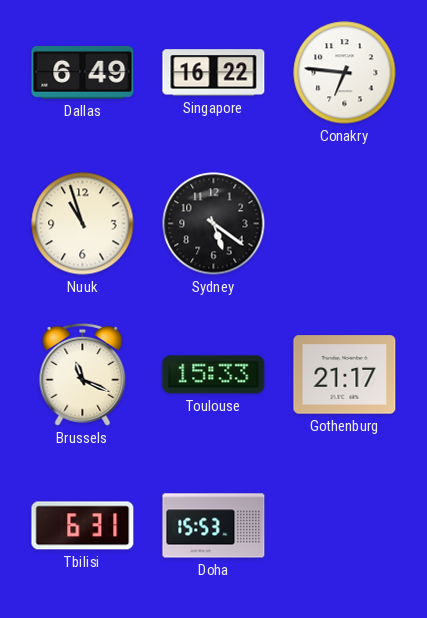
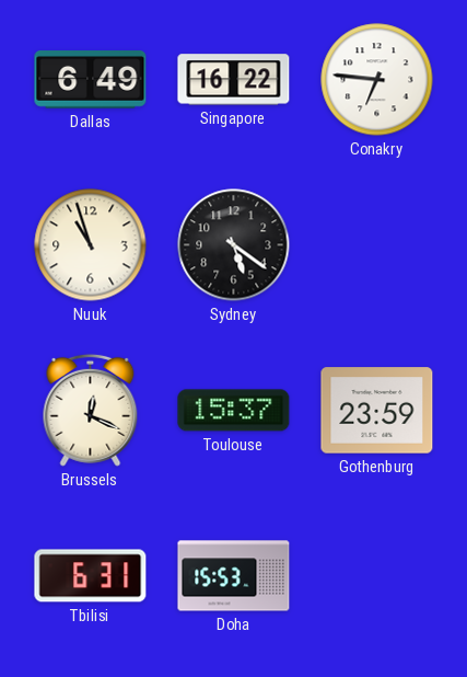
Brussels: 11:19 -> 12:19
Toulouse: 15:33 -> 15:37
Gothenburg: 21:17 -> 23:59
